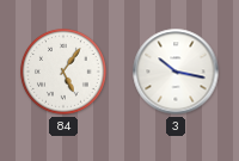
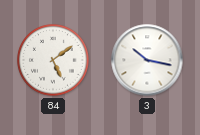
84: 5:06 -> 5:09
